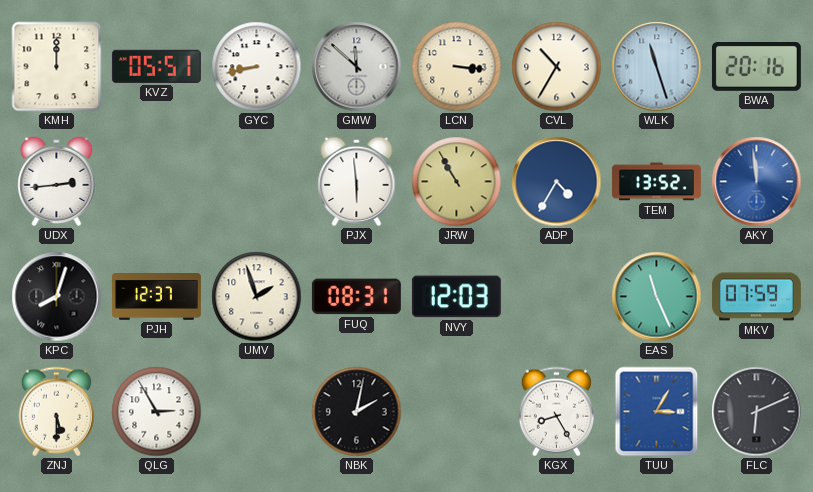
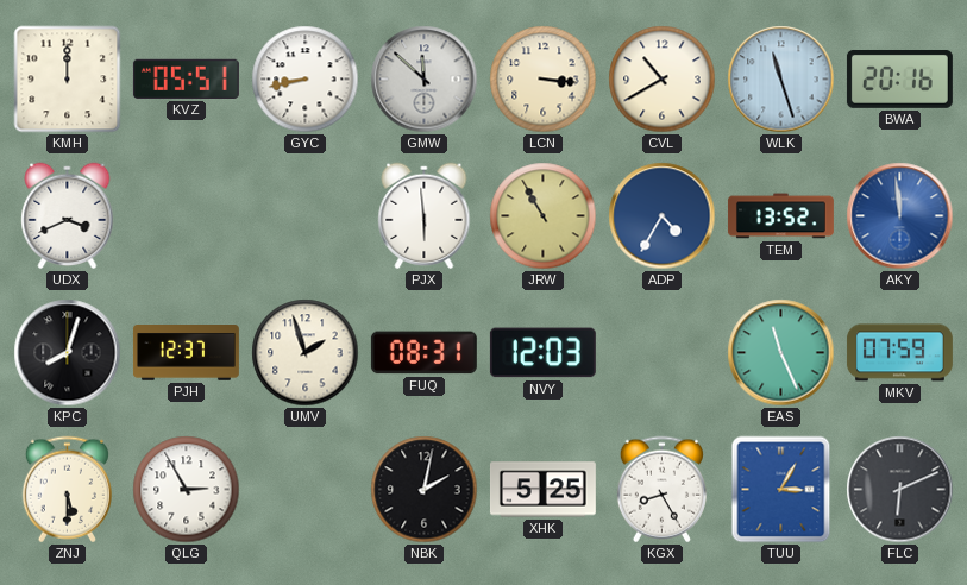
CVL: 10:35 -> 10:40
UDX: 2:44 -> 3:41
XHK: none -> 5:25
